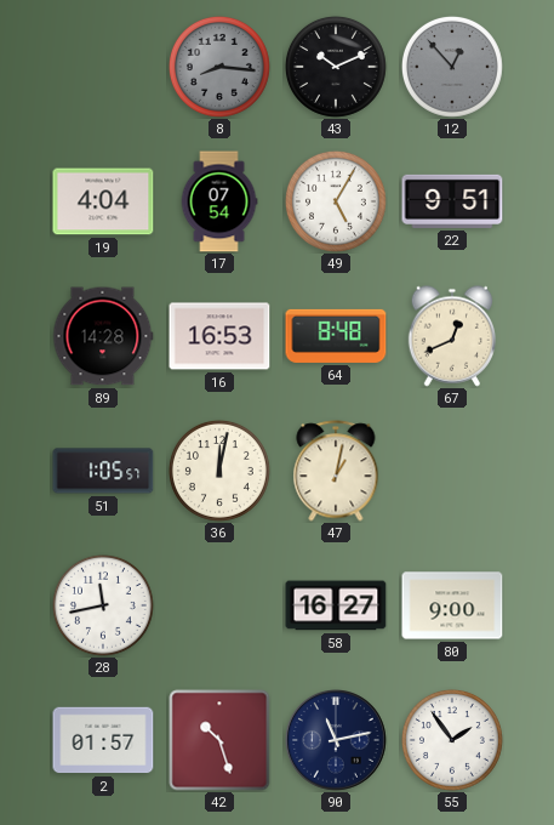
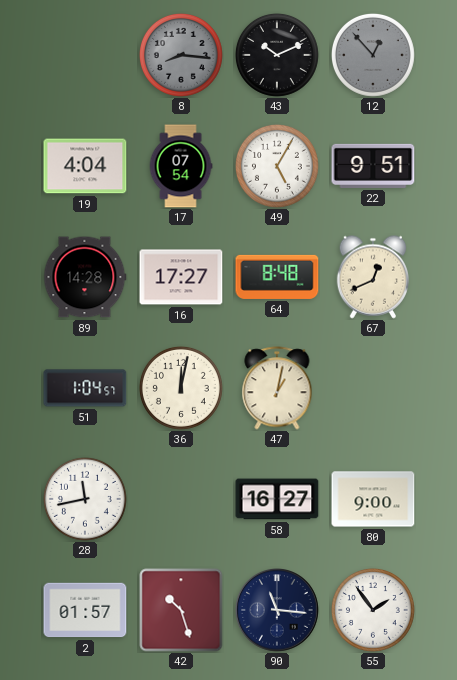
16: 16:53 -> 17:27
51: 1:05 -> 1:04
90: 11:13 -> 11:16
